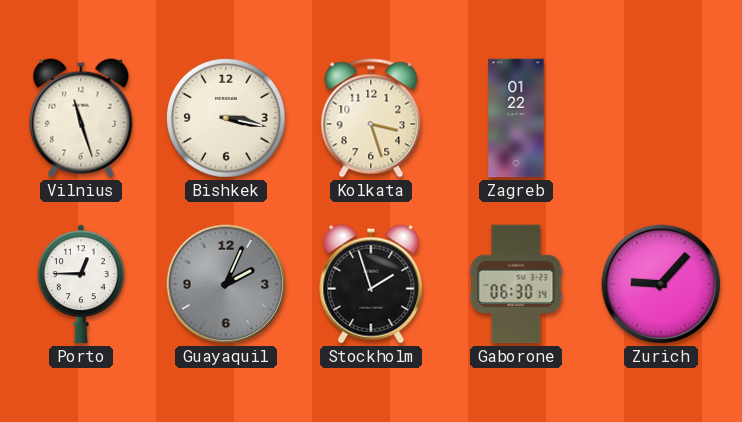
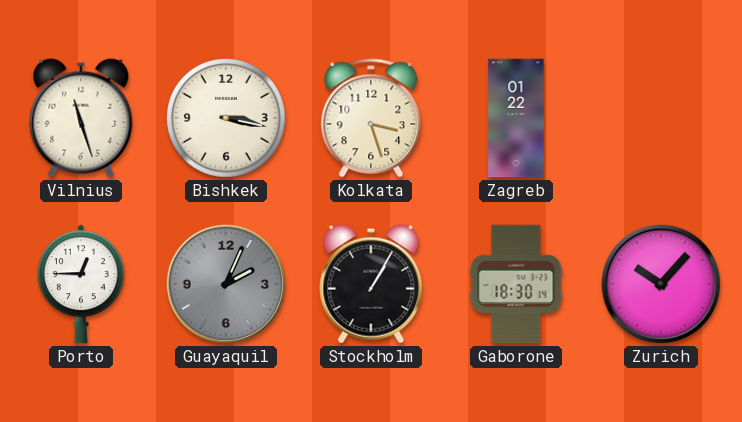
Stockholm: 1:57 -> 1:05
Gaborone: 06:30 -> 18:30
Zurich: 9:07 -> 10:07
